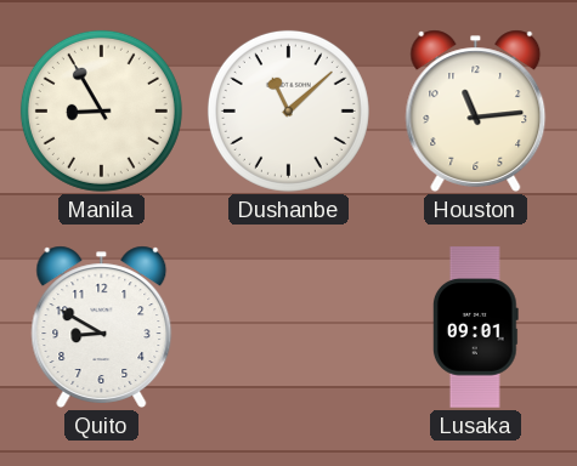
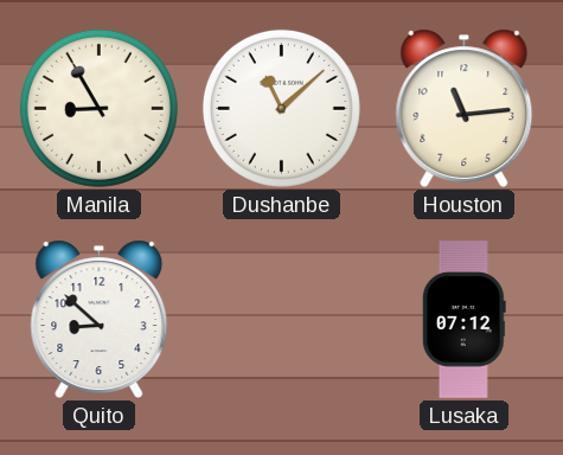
Quito: 8:50 -> 8:52
Lusaka: 09:01 -> 07:12
